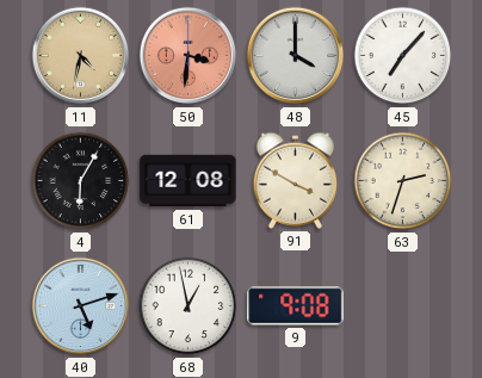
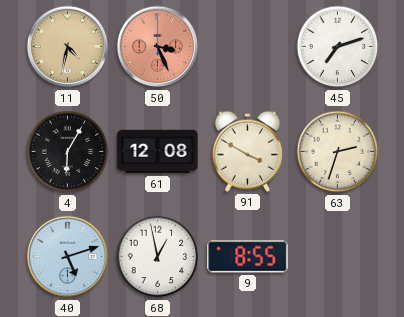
50: 3:31 -> 3:26
48: 4:00 -> none
45: 7:07 -> 7:12
9: 9:08 -> 8:55
